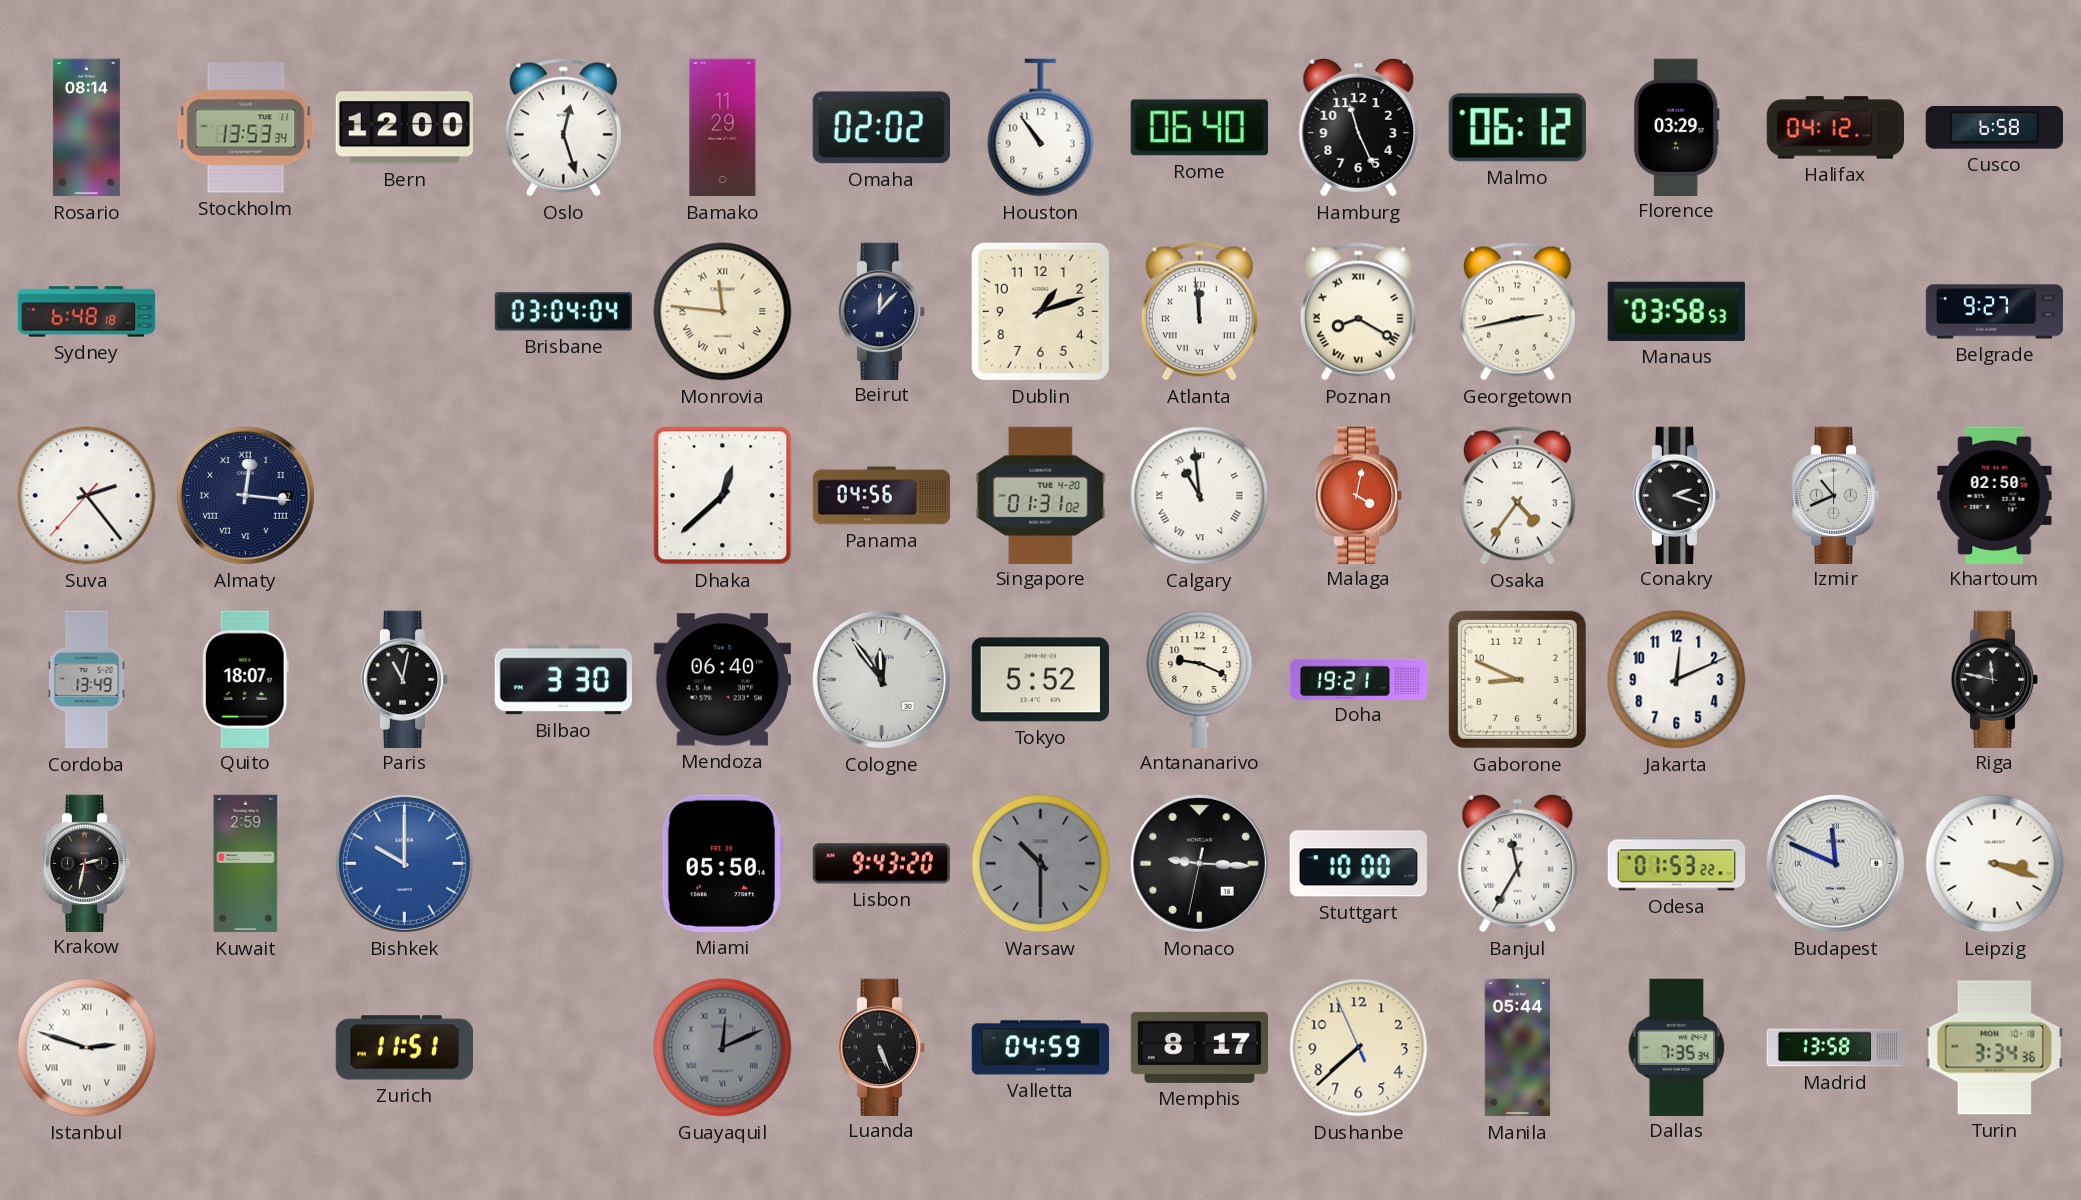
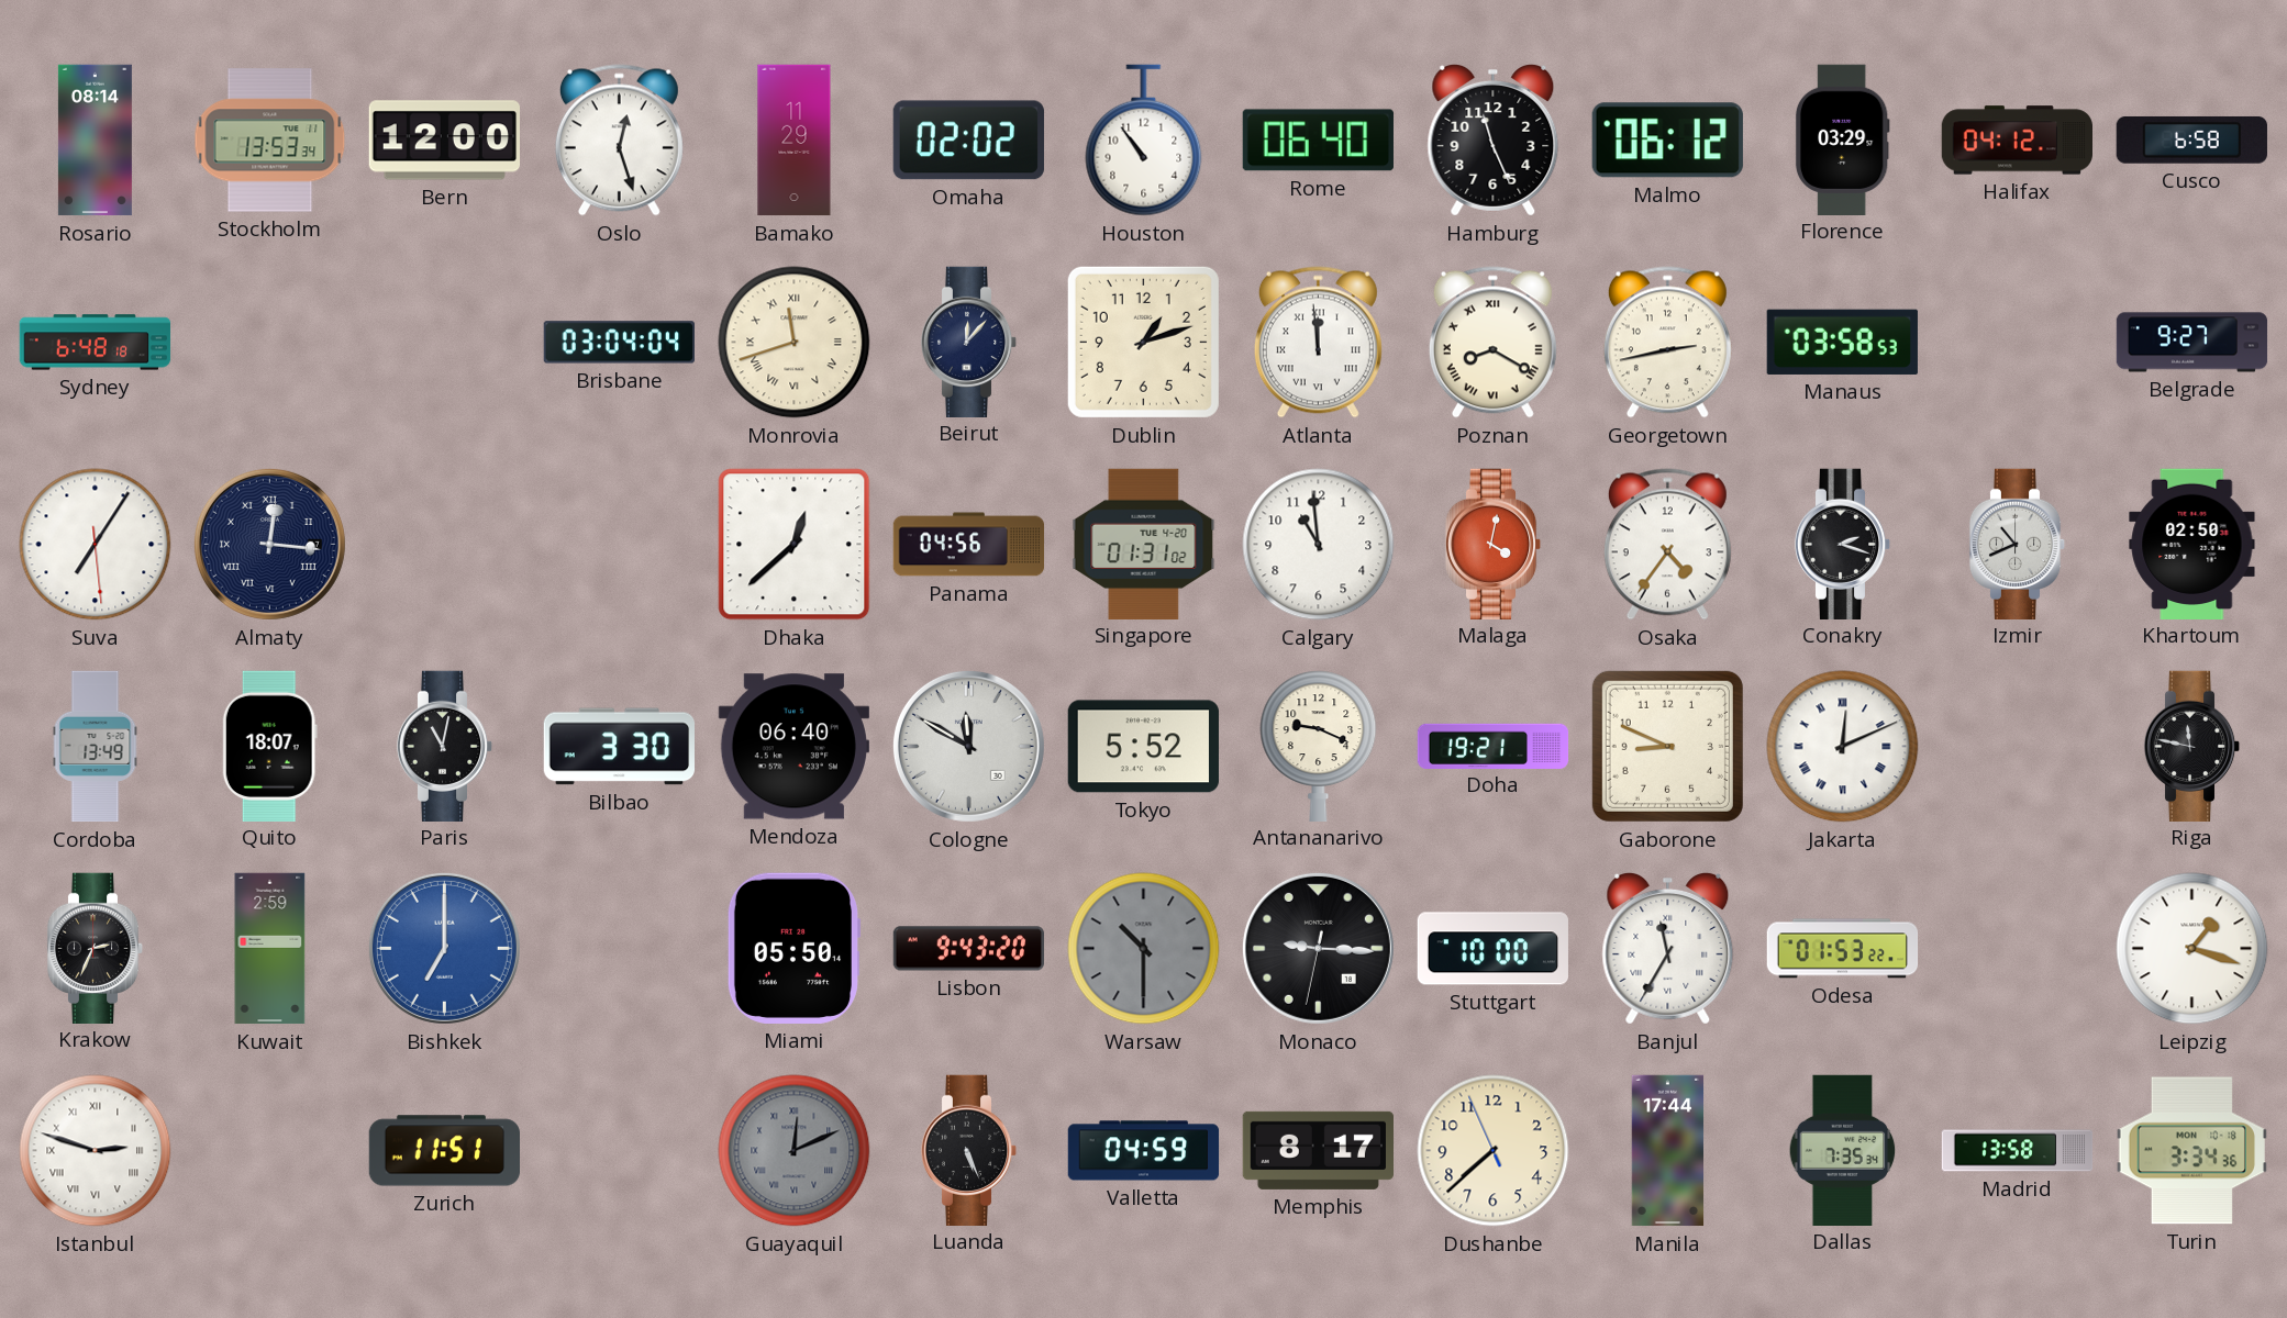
Monrovia: 11:46 -> 11:42
Suva: 2:23 -> 7:05
Calgary numerals: Roman -> Arabic
Cologne: 11:54 -> 11:50
Jakarta numerals: Arabic -> Roman
Krakow: 2:32 -> 2:34
Bishkek: 10:00 -> 7:00
Budapest: 11:49 -> none
Leipzig: 3:18 -> 1:18
Manila: 05:44 -> 17:44
